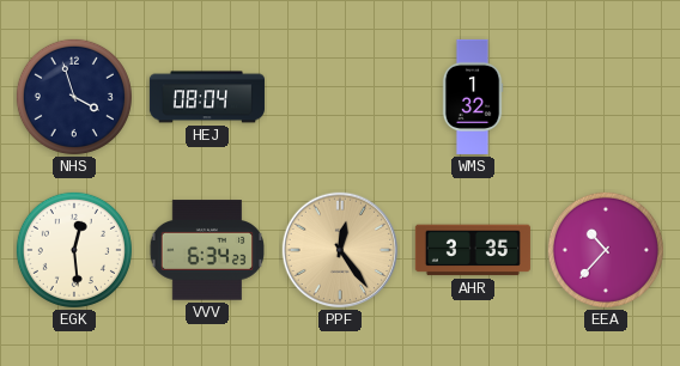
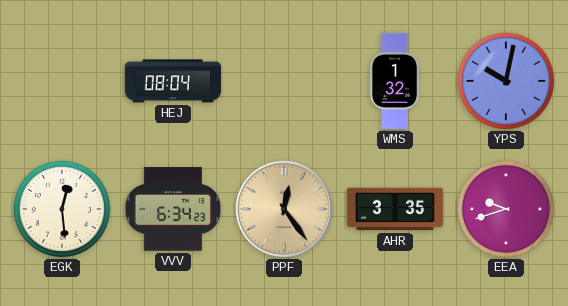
NHS: 3:57 -> none
YPS: none -> 10:02
EEA: 10:37 -> 9:42
